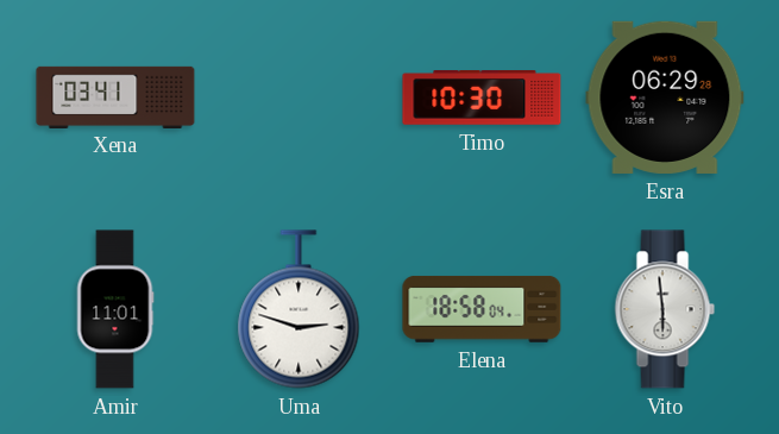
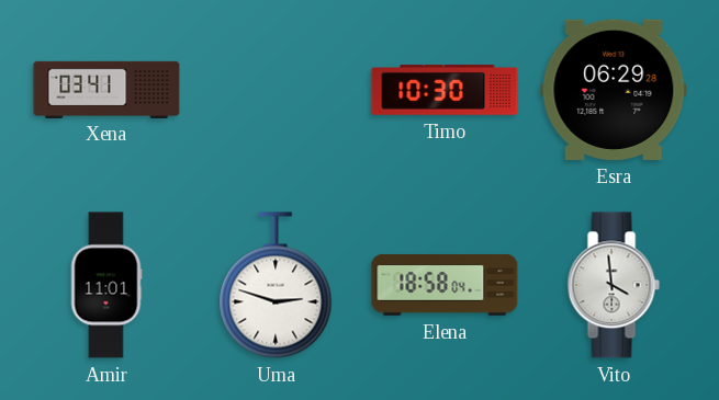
Vito: 5:59 -> 3:59
